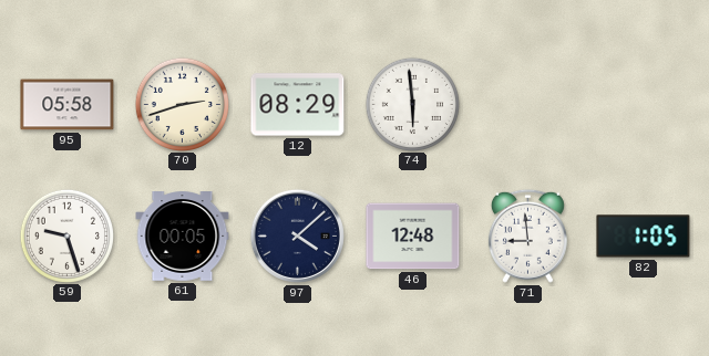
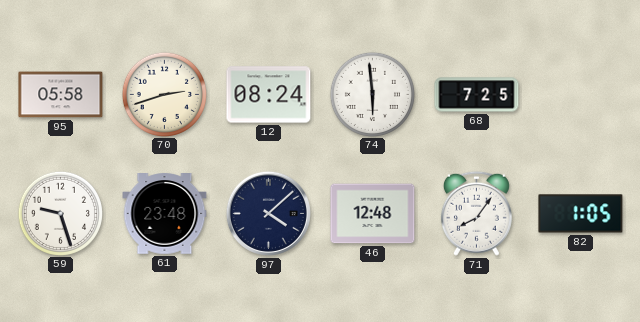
12: 08:29 -> 08:24
68: none -> 7:25
61: 00:05 -> 23:48
71: 8:59 -> 8:06
